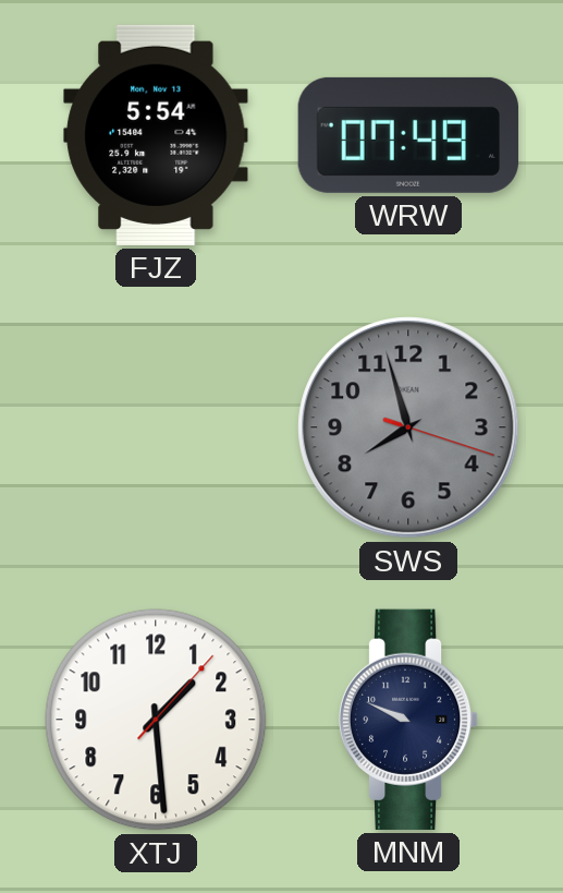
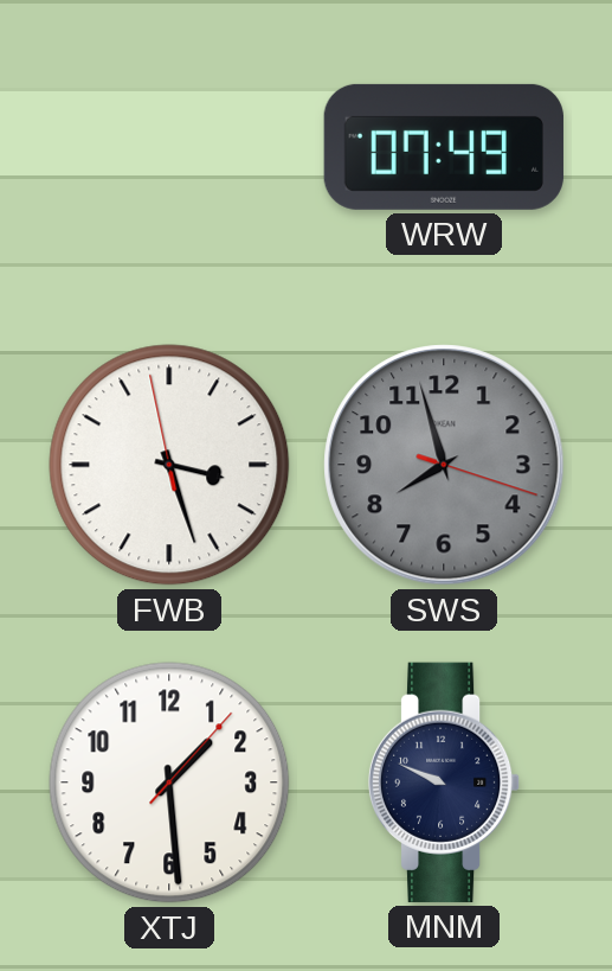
FJZ: 5:54 -> none
FWB: none -> 3:26
